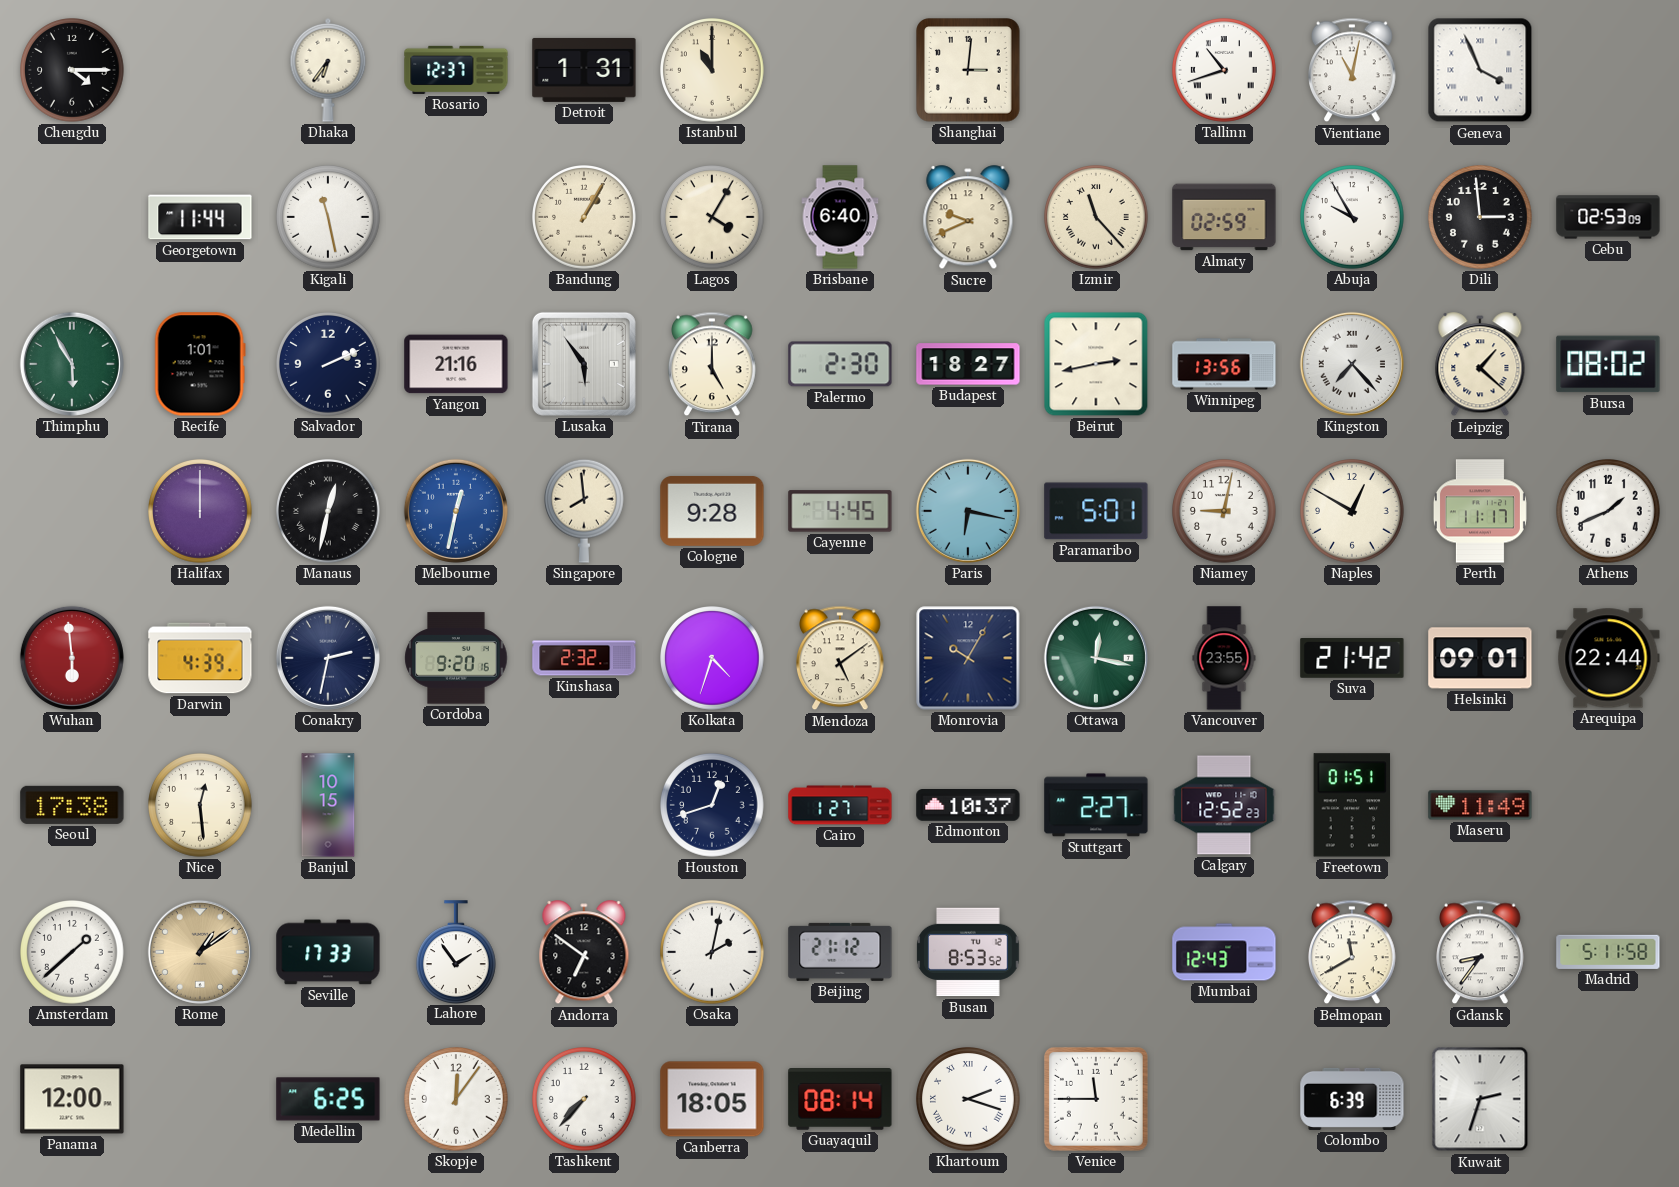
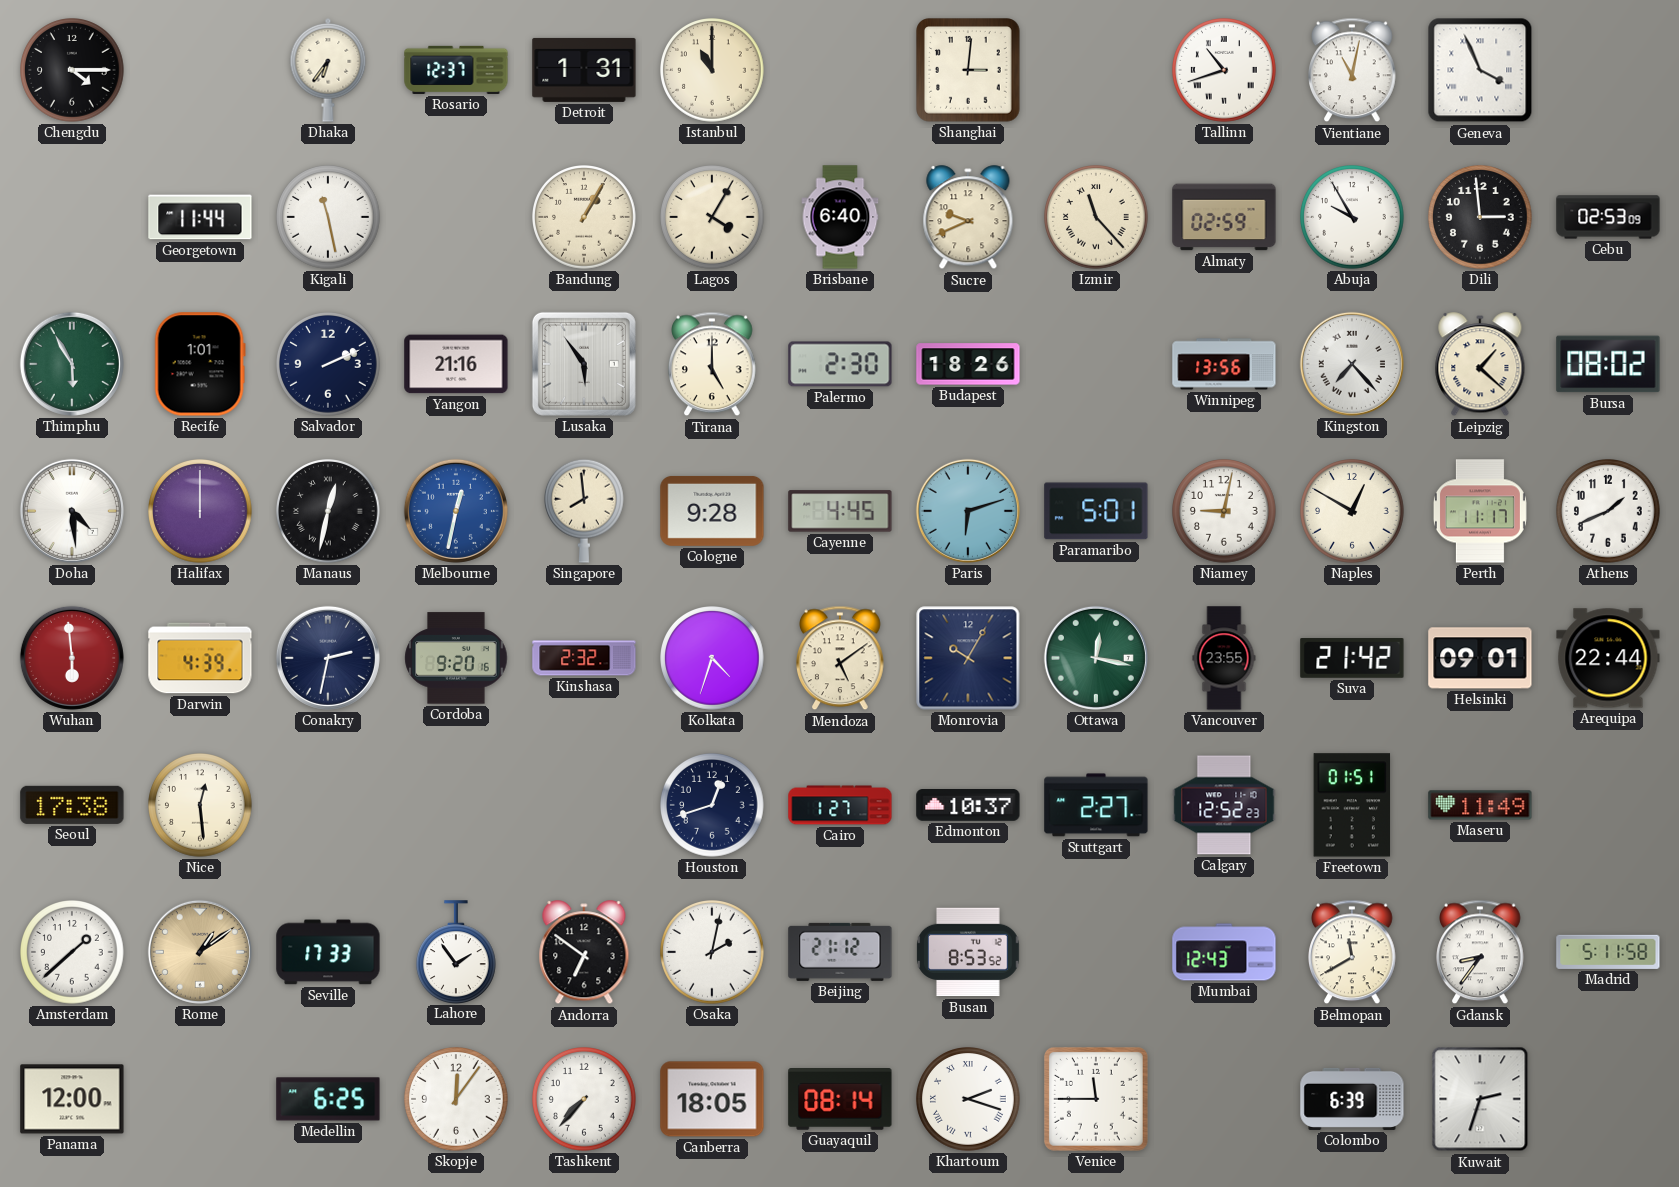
Budapest: 18:27 -> 18:26
Beirut: 2:43 -> none
Doha: none -> 4:29
Paris: 6:17 -> 6:12
Banjul: 10:15 -> none
